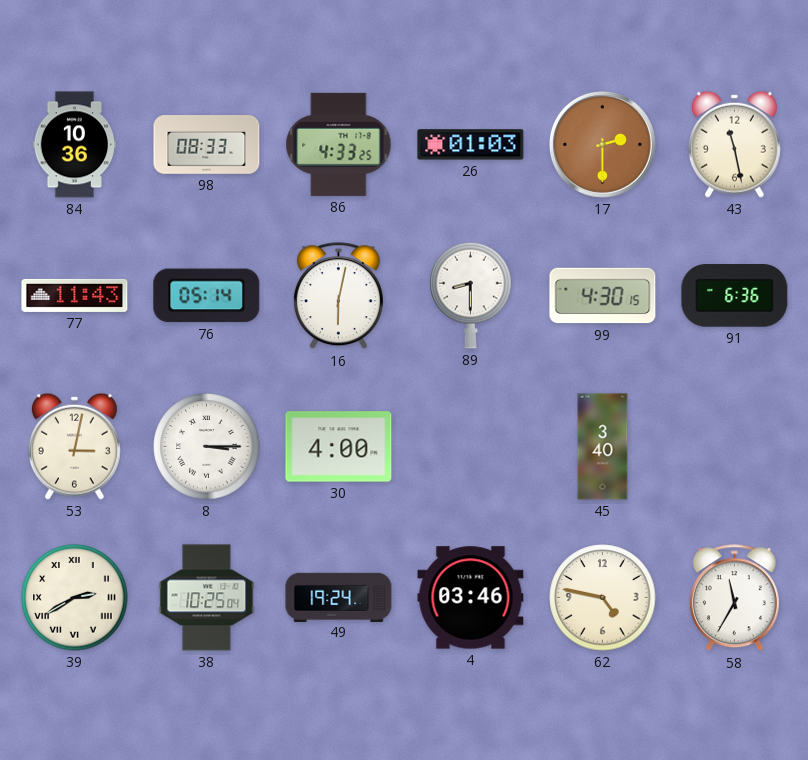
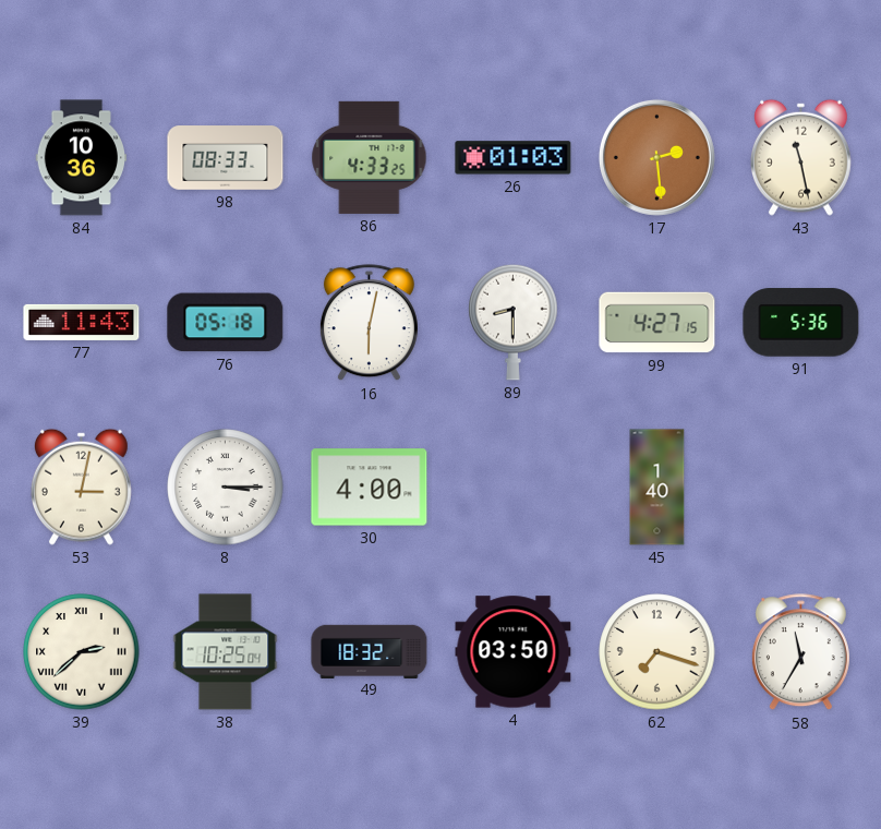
17: 2:30 -> 2:29
76: 05:14 -> 05:18
99: 4:30 -> 4:27
91: 6:36 -> 5:36
45: 3:40 -> 1:40
39: 2:40 -> 2:38
49: 19:24 -> 18:32
4: 03:46 -> 03:50
62: 4:47 -> 7:18
